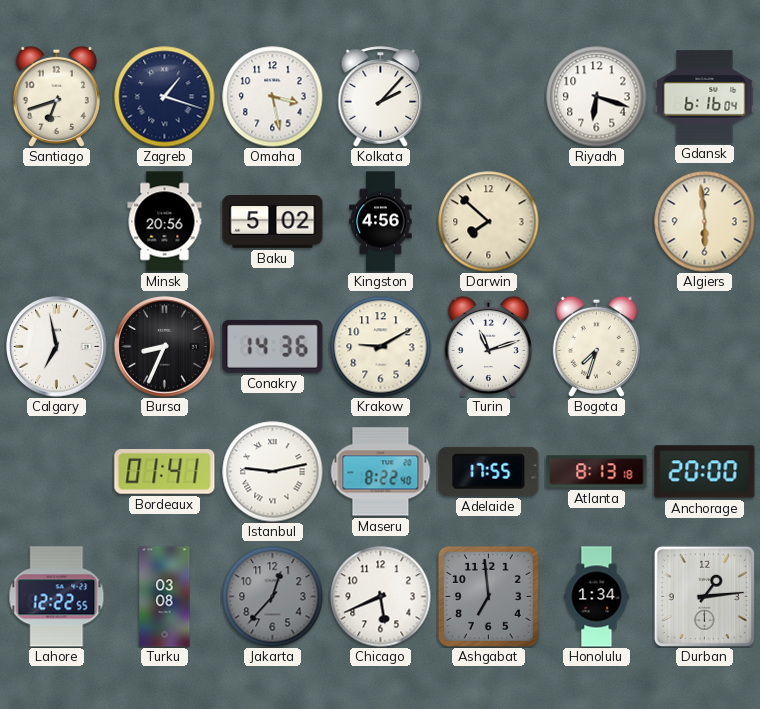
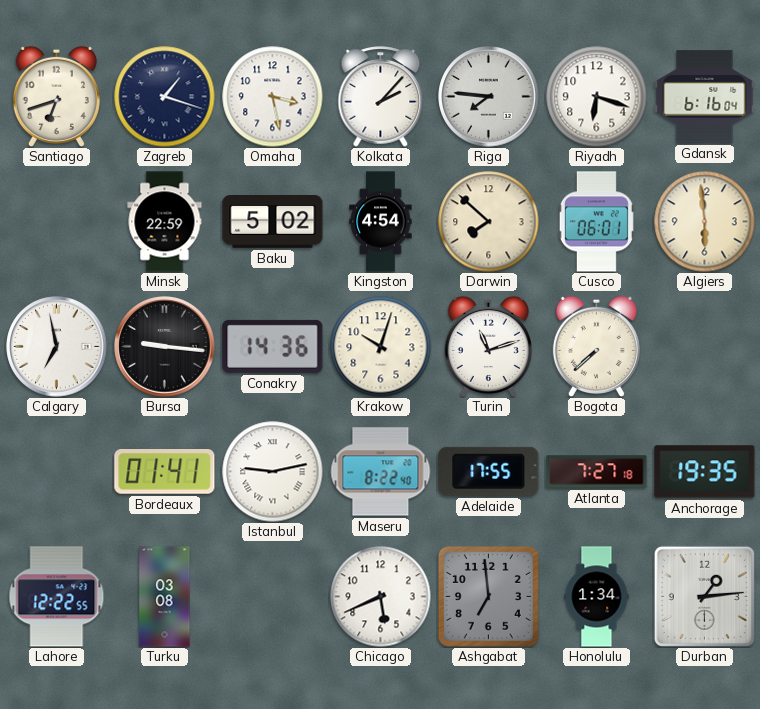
Riga: none -> 7:46
Minsk: 20:56 -> 22:59
Kingston: 4:56 -> 4:54
Cusco: none -> 06:01
Bursa: 8:34 -> 9:16
Krakow: 9:10 -> 10:03
Bogota: 7:33 -> 7:38
Atlanta: 8:13 -> 7:27
Anchorage: 20:00 -> 19:35
Jakarta: 12:37 -> none
